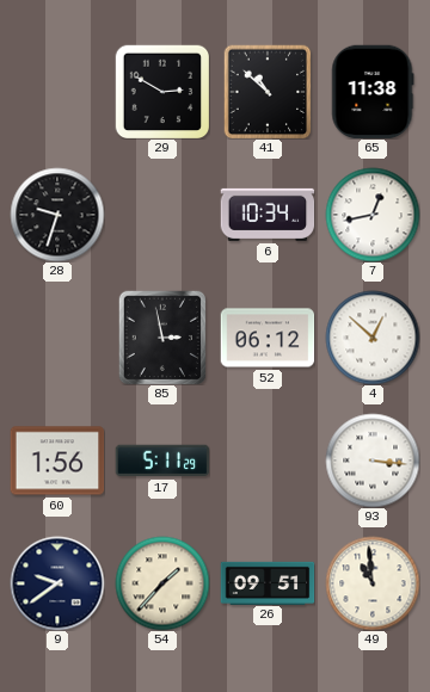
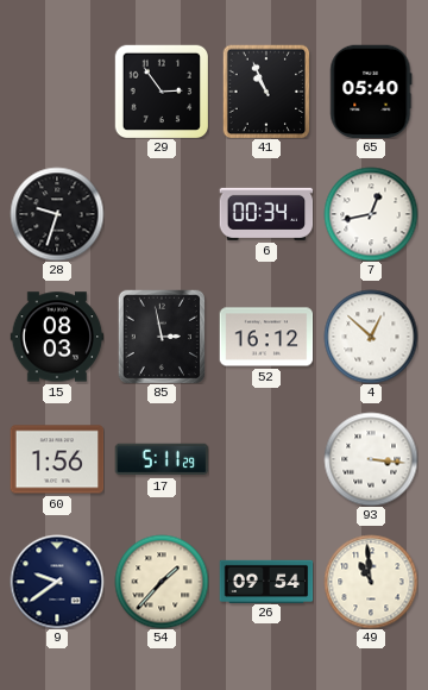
29: 2:50 -> 2:54
41: 10:52 -> 10:56
65: 11:38 -> 05:40
6: 10:34 -> 00:34
15: none -> 08:03
52: 06:12 -> 16:12
26: 09:51 -> 09:54
